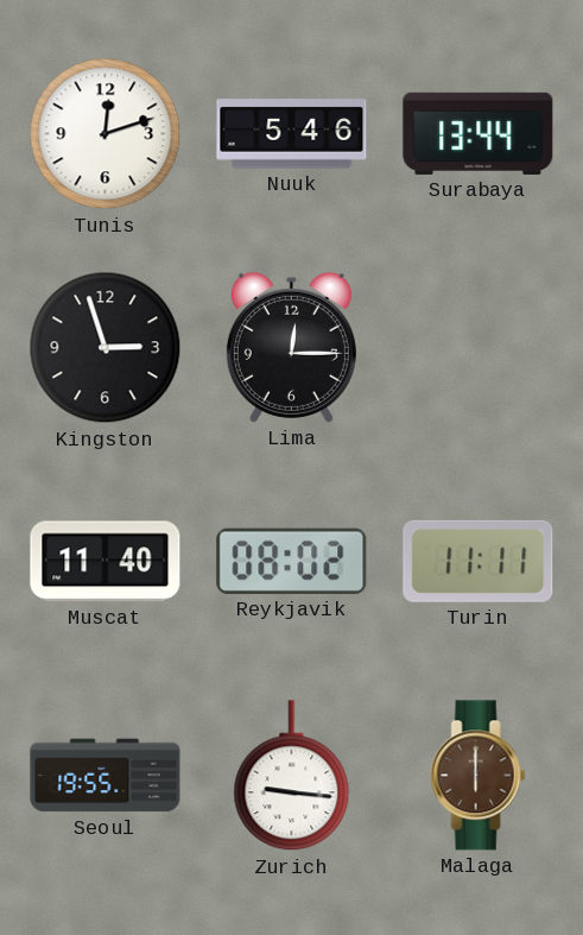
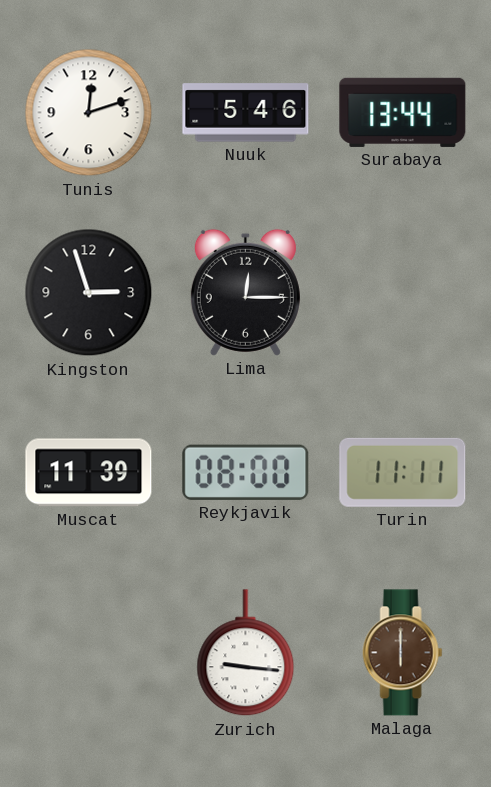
Muscat: 11:40 -> 11:39
Reykjavik: 08:02 -> 08:00
Seoul: 19:55 -> none
